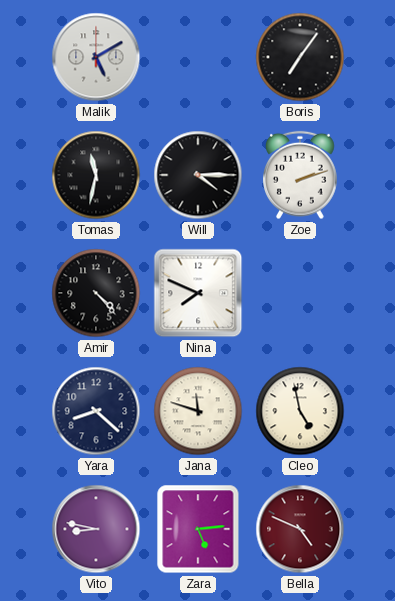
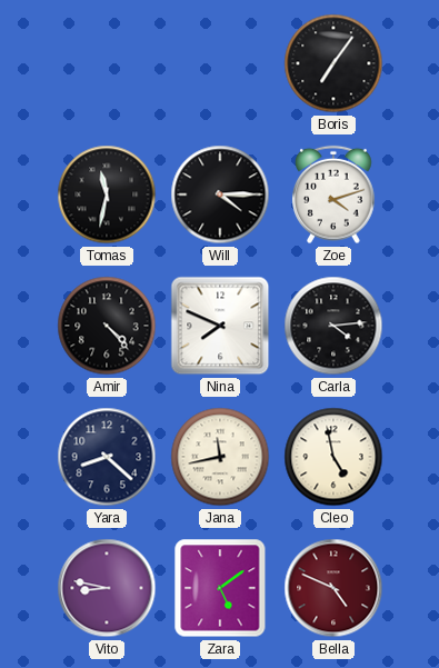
Malik: 5:10 -> none
Zoe: 2:12 -> 4:12
Carla: none -> 4:14
Jana: 11:48 -> 11:43
Zara: 5:14 -> 5:09
